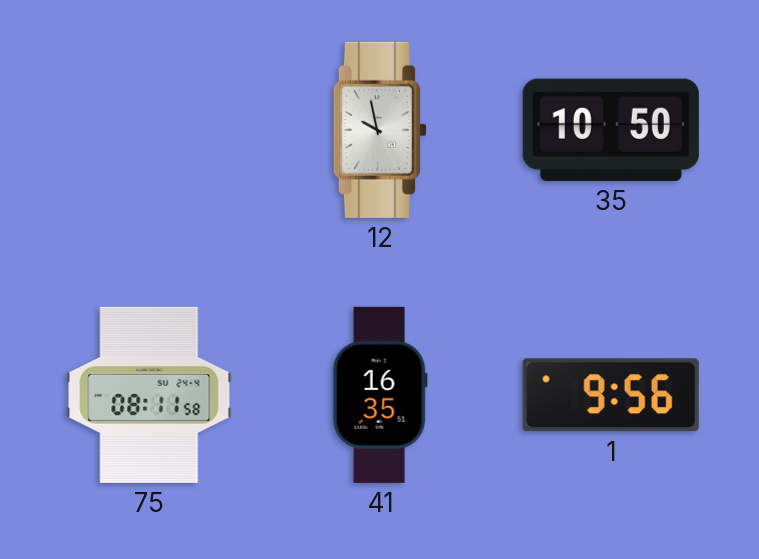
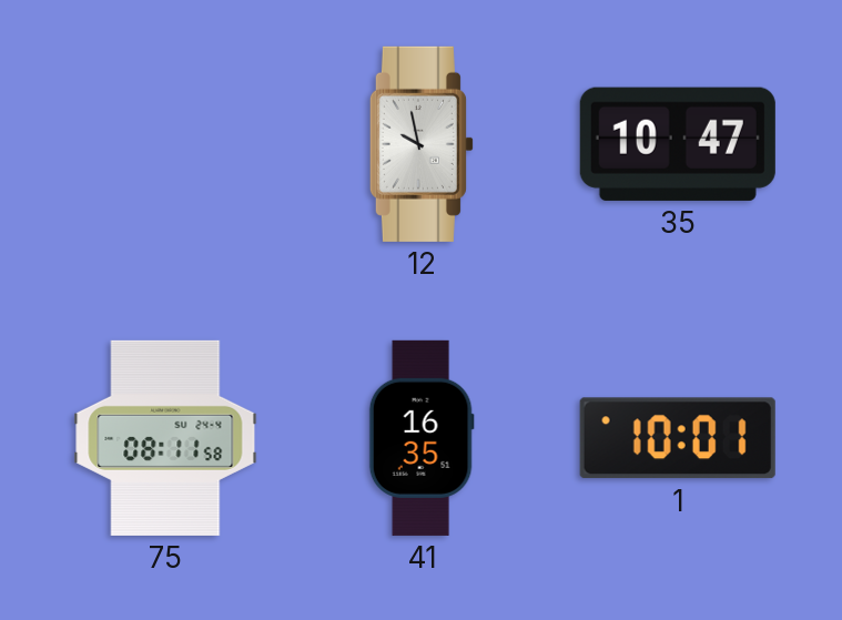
35: 10:50 -> 10:47
1: 9:56 -> 10:01
